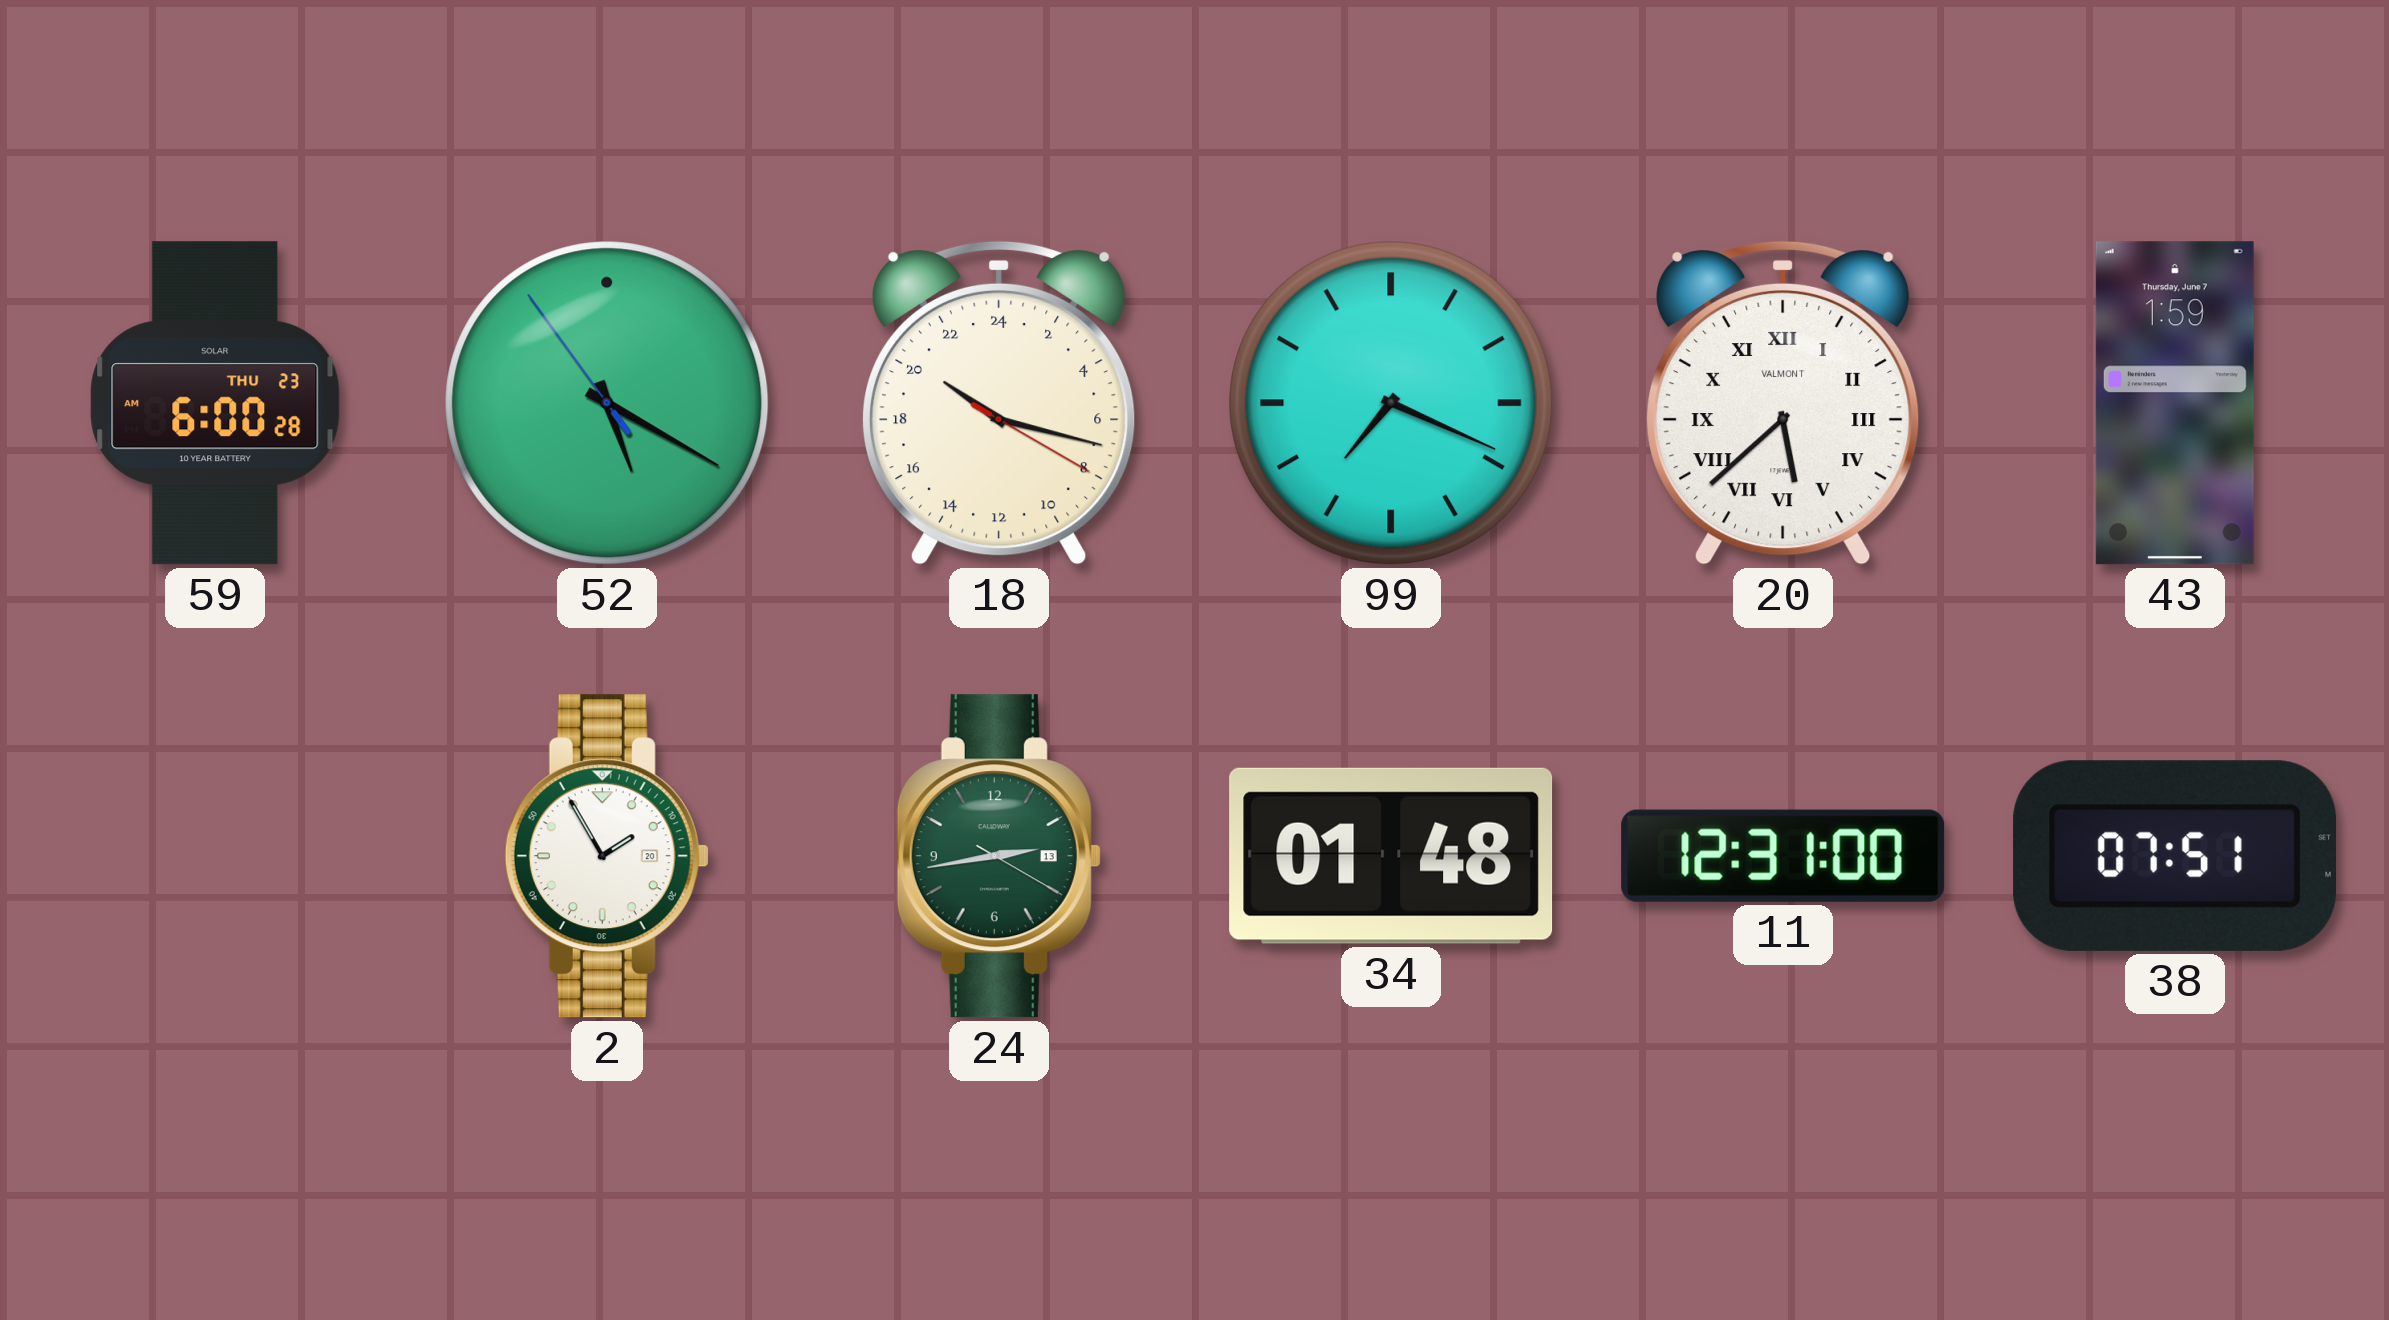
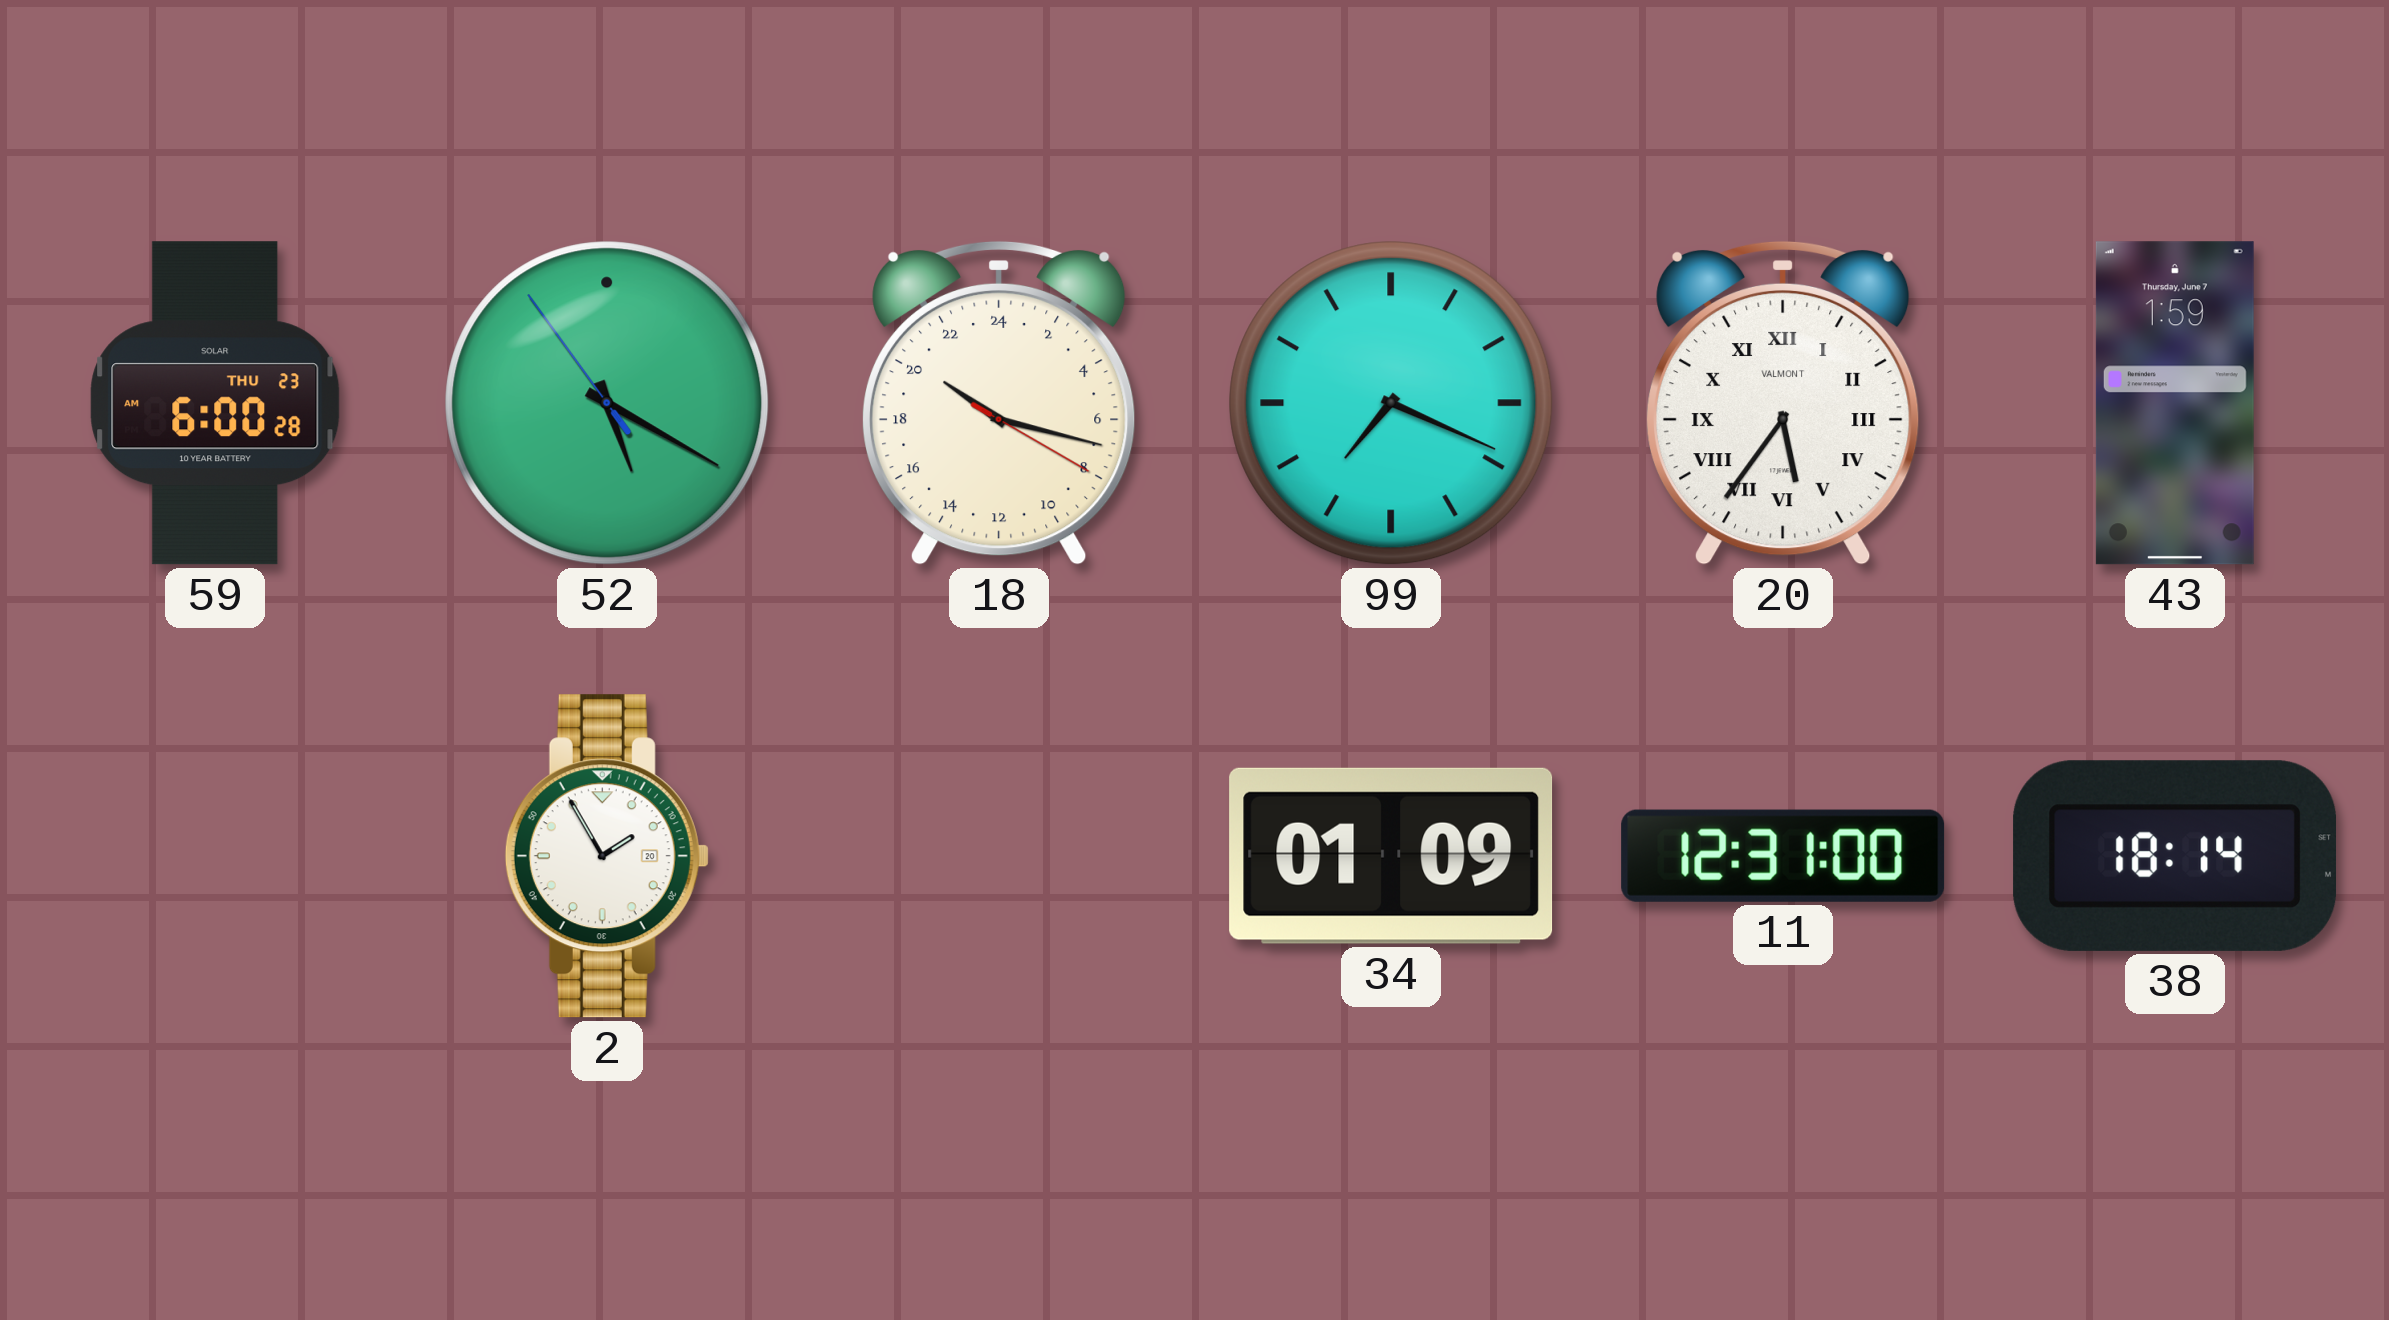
20: 5:38 -> 5:36
24: 2:43 -> none
34: 01:48 -> 01:09
38: 07:51 -> 18:14
